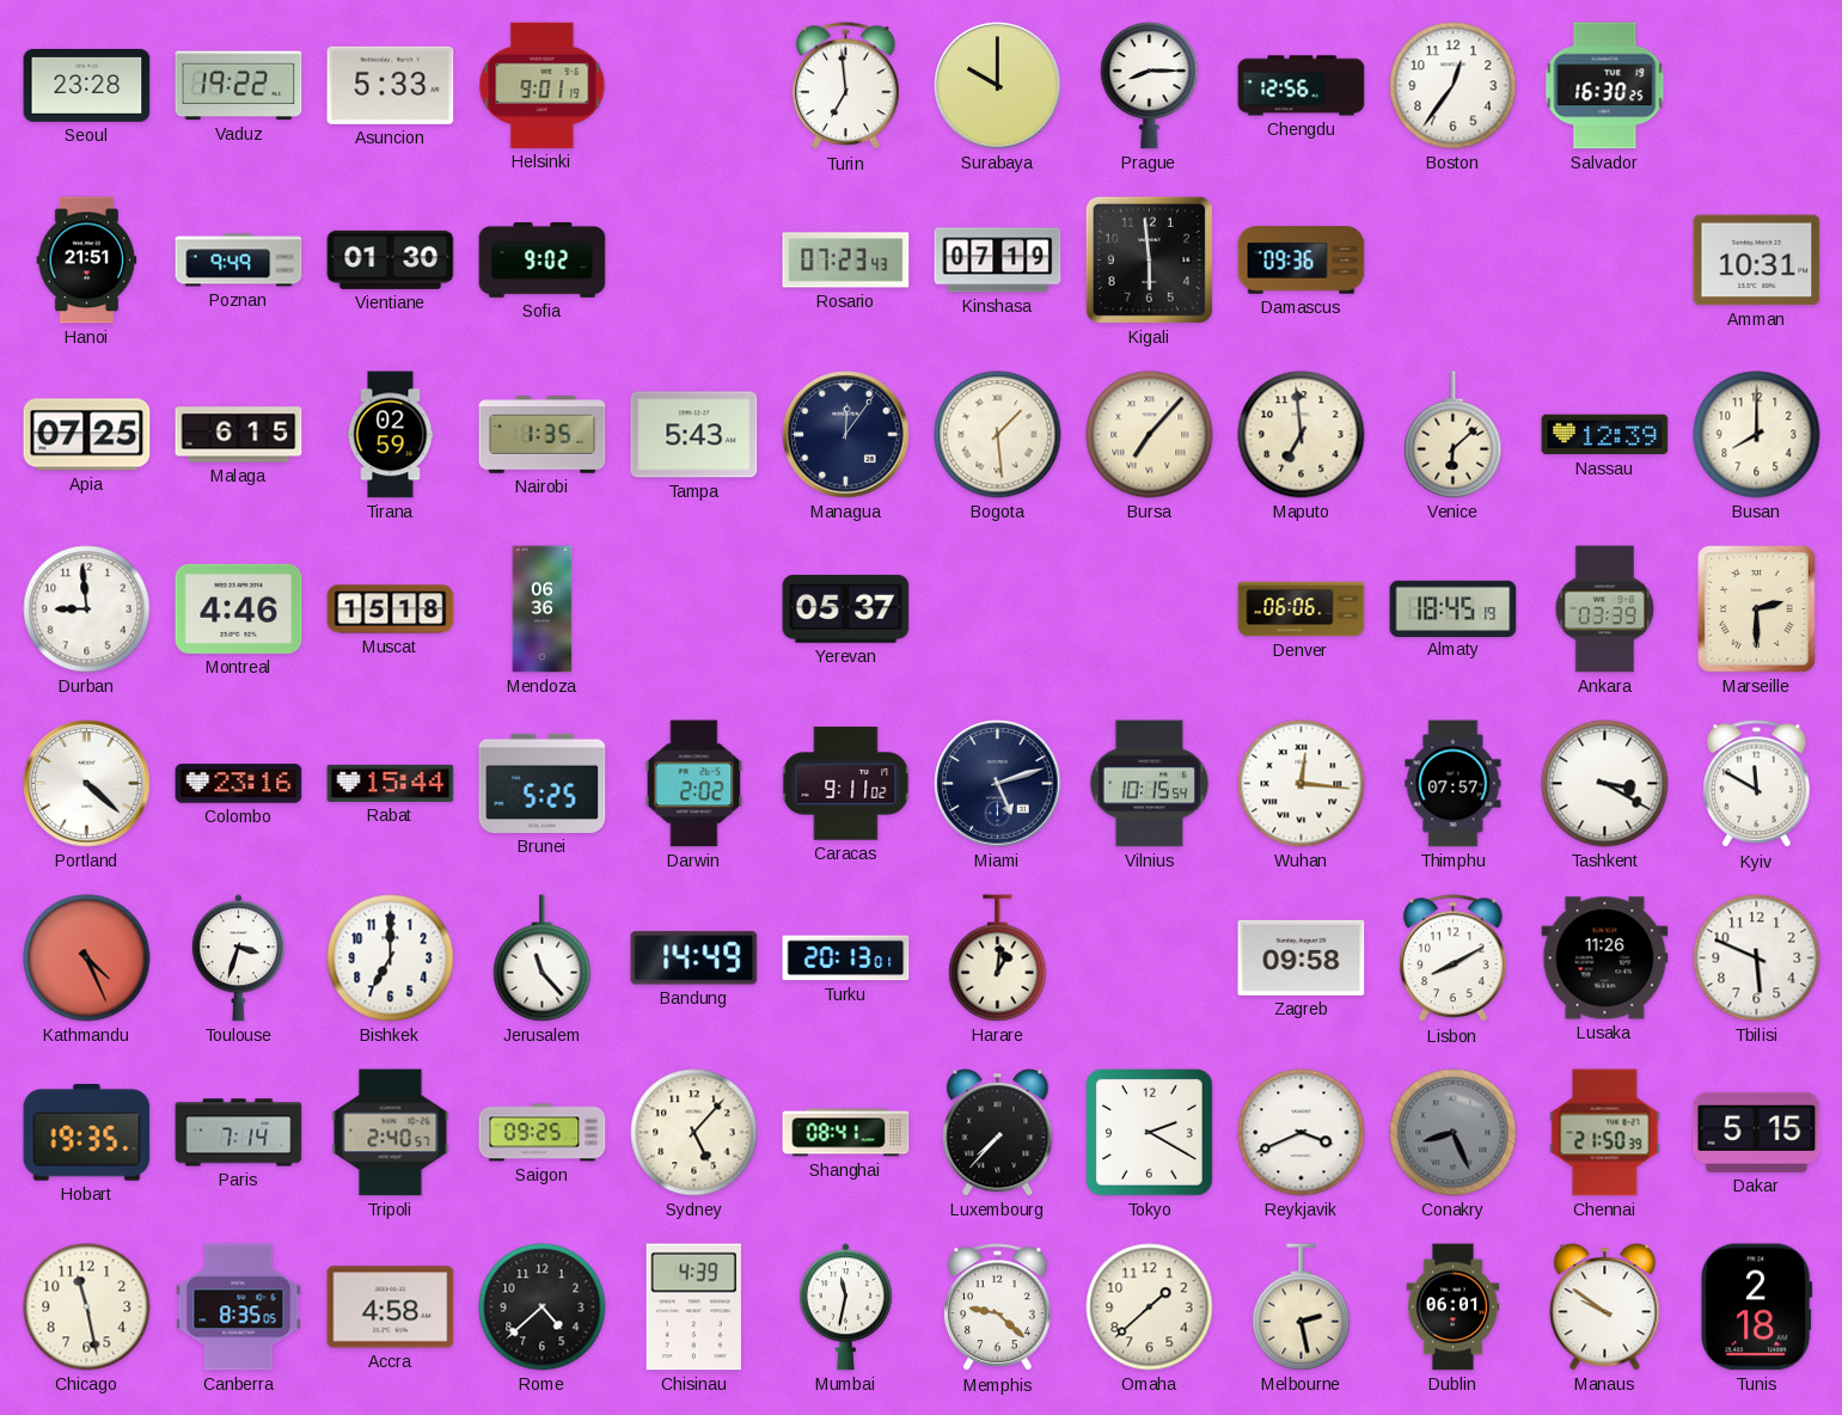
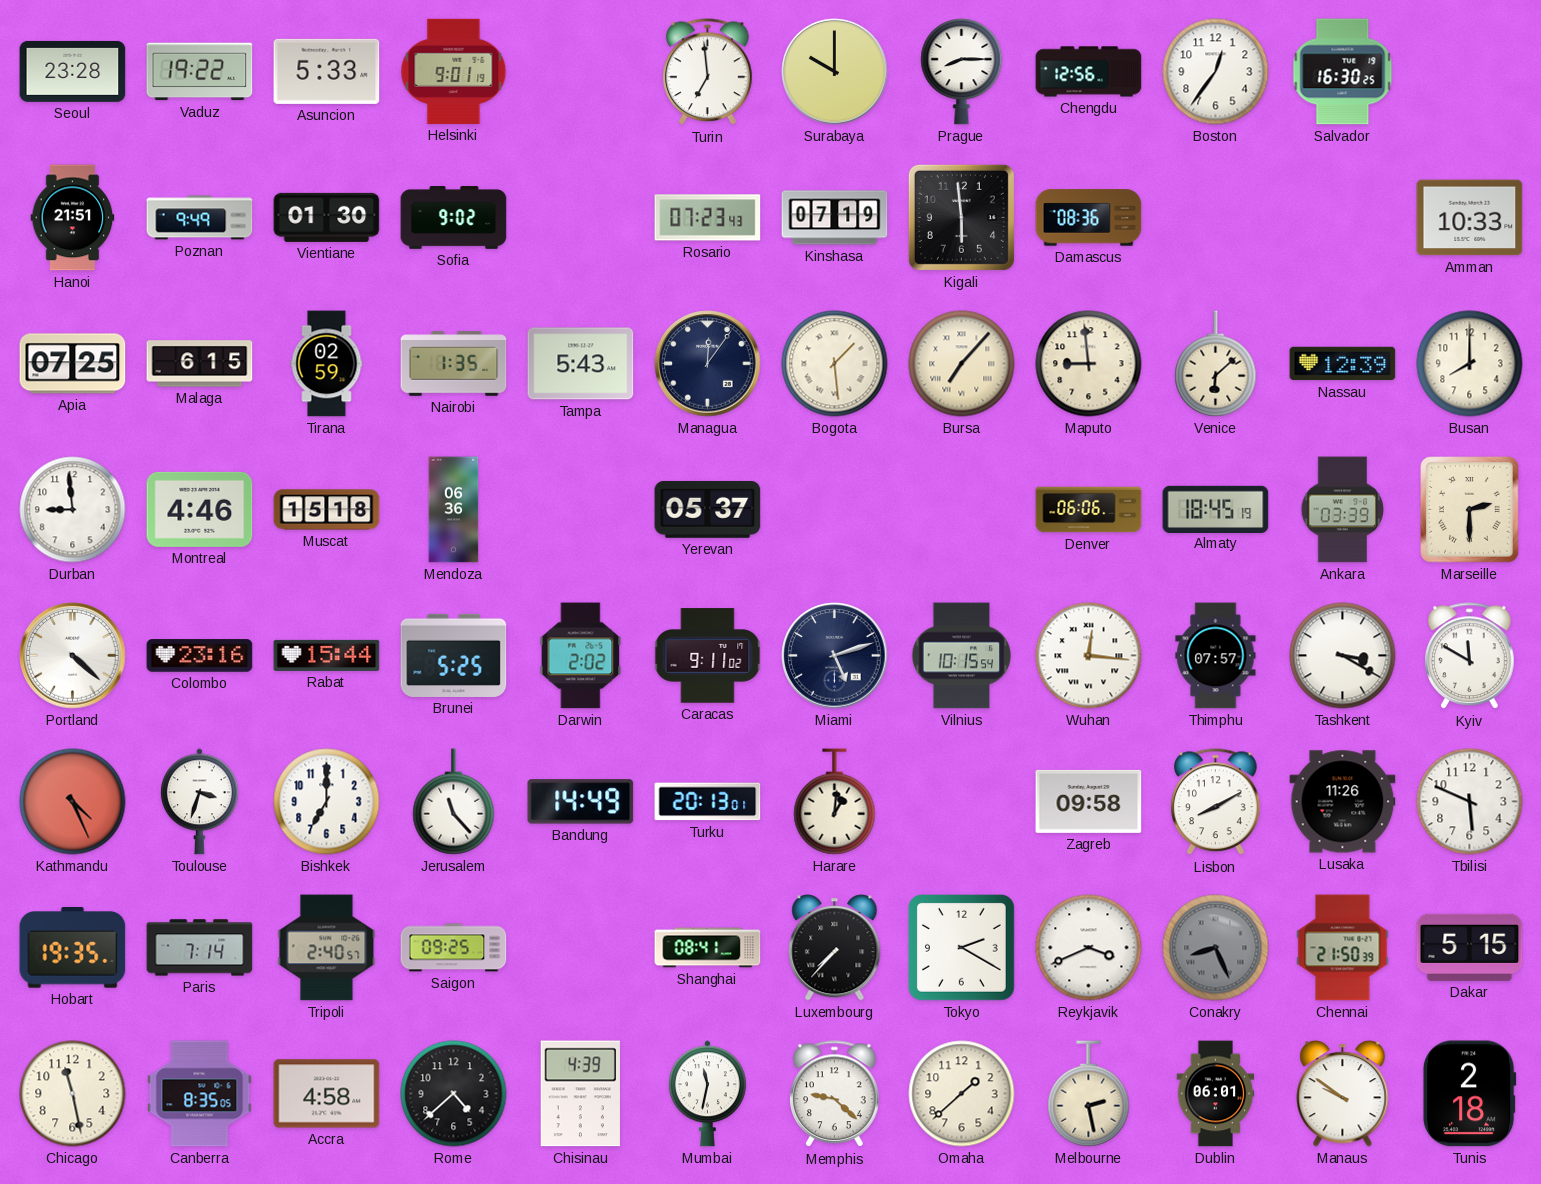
Damascus: 09:36 -> 08:36
Amman: 10:31 -> 10:33
Maputo: 6:59 -> 8:59
Sydney: 5:07 -> none
